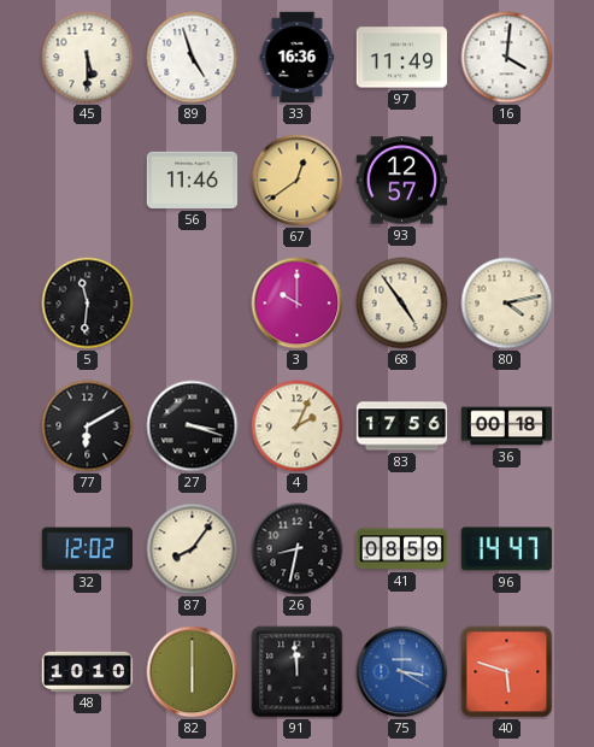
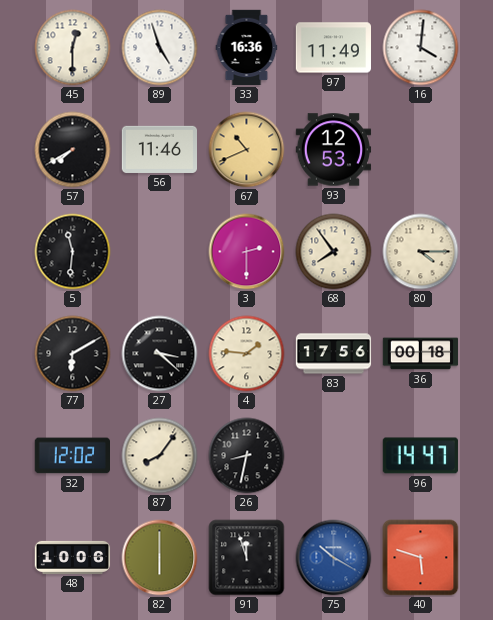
45: 5:30 -> 12:30
57: none -> 7:40
67: 12:39 -> 10:41
93: 12:57 -> 12:53
3: 10:00 -> 2:30
68: 4:54 -> 7:54
80: 4:13 -> 4:15
27: 3:18 -> 3:22
4: 2:04 -> 1:46
41: 08:59 -> none
48: 10:10 -> 10:06
91: 11:59 -> 11:57
75: 3:20 -> 10:20
